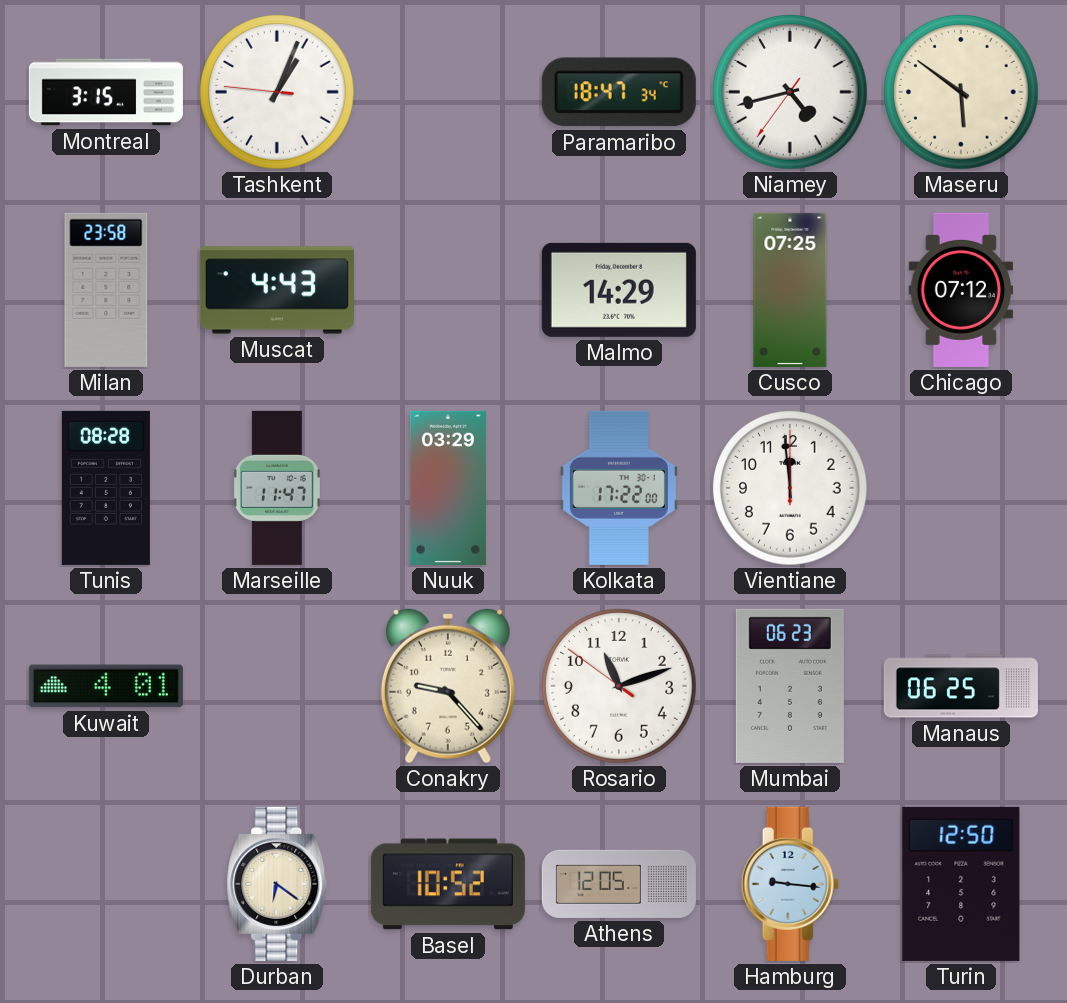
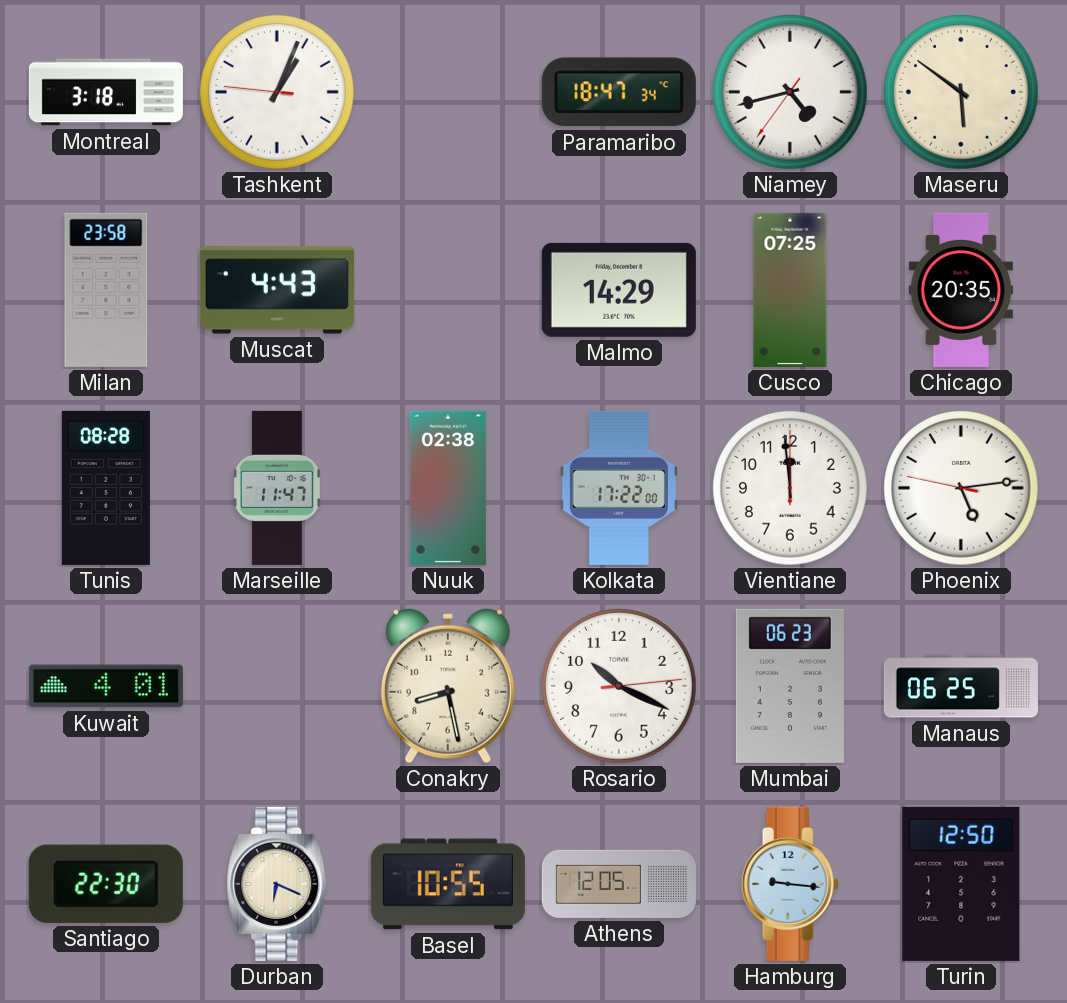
Montreal: 3:15 -> 3:18
Chicago: 07:12 -> 20:35
Nuuk: 03:29 -> 02:38
Phoenix: none -> 5:13
Conakry: 9:23 -> 8:28
Rosario: 11:11 -> 10:19
Santiago: none -> 22:30
Durban: 6:21 -> 6:19
Basel: 10:52 -> 10:55
